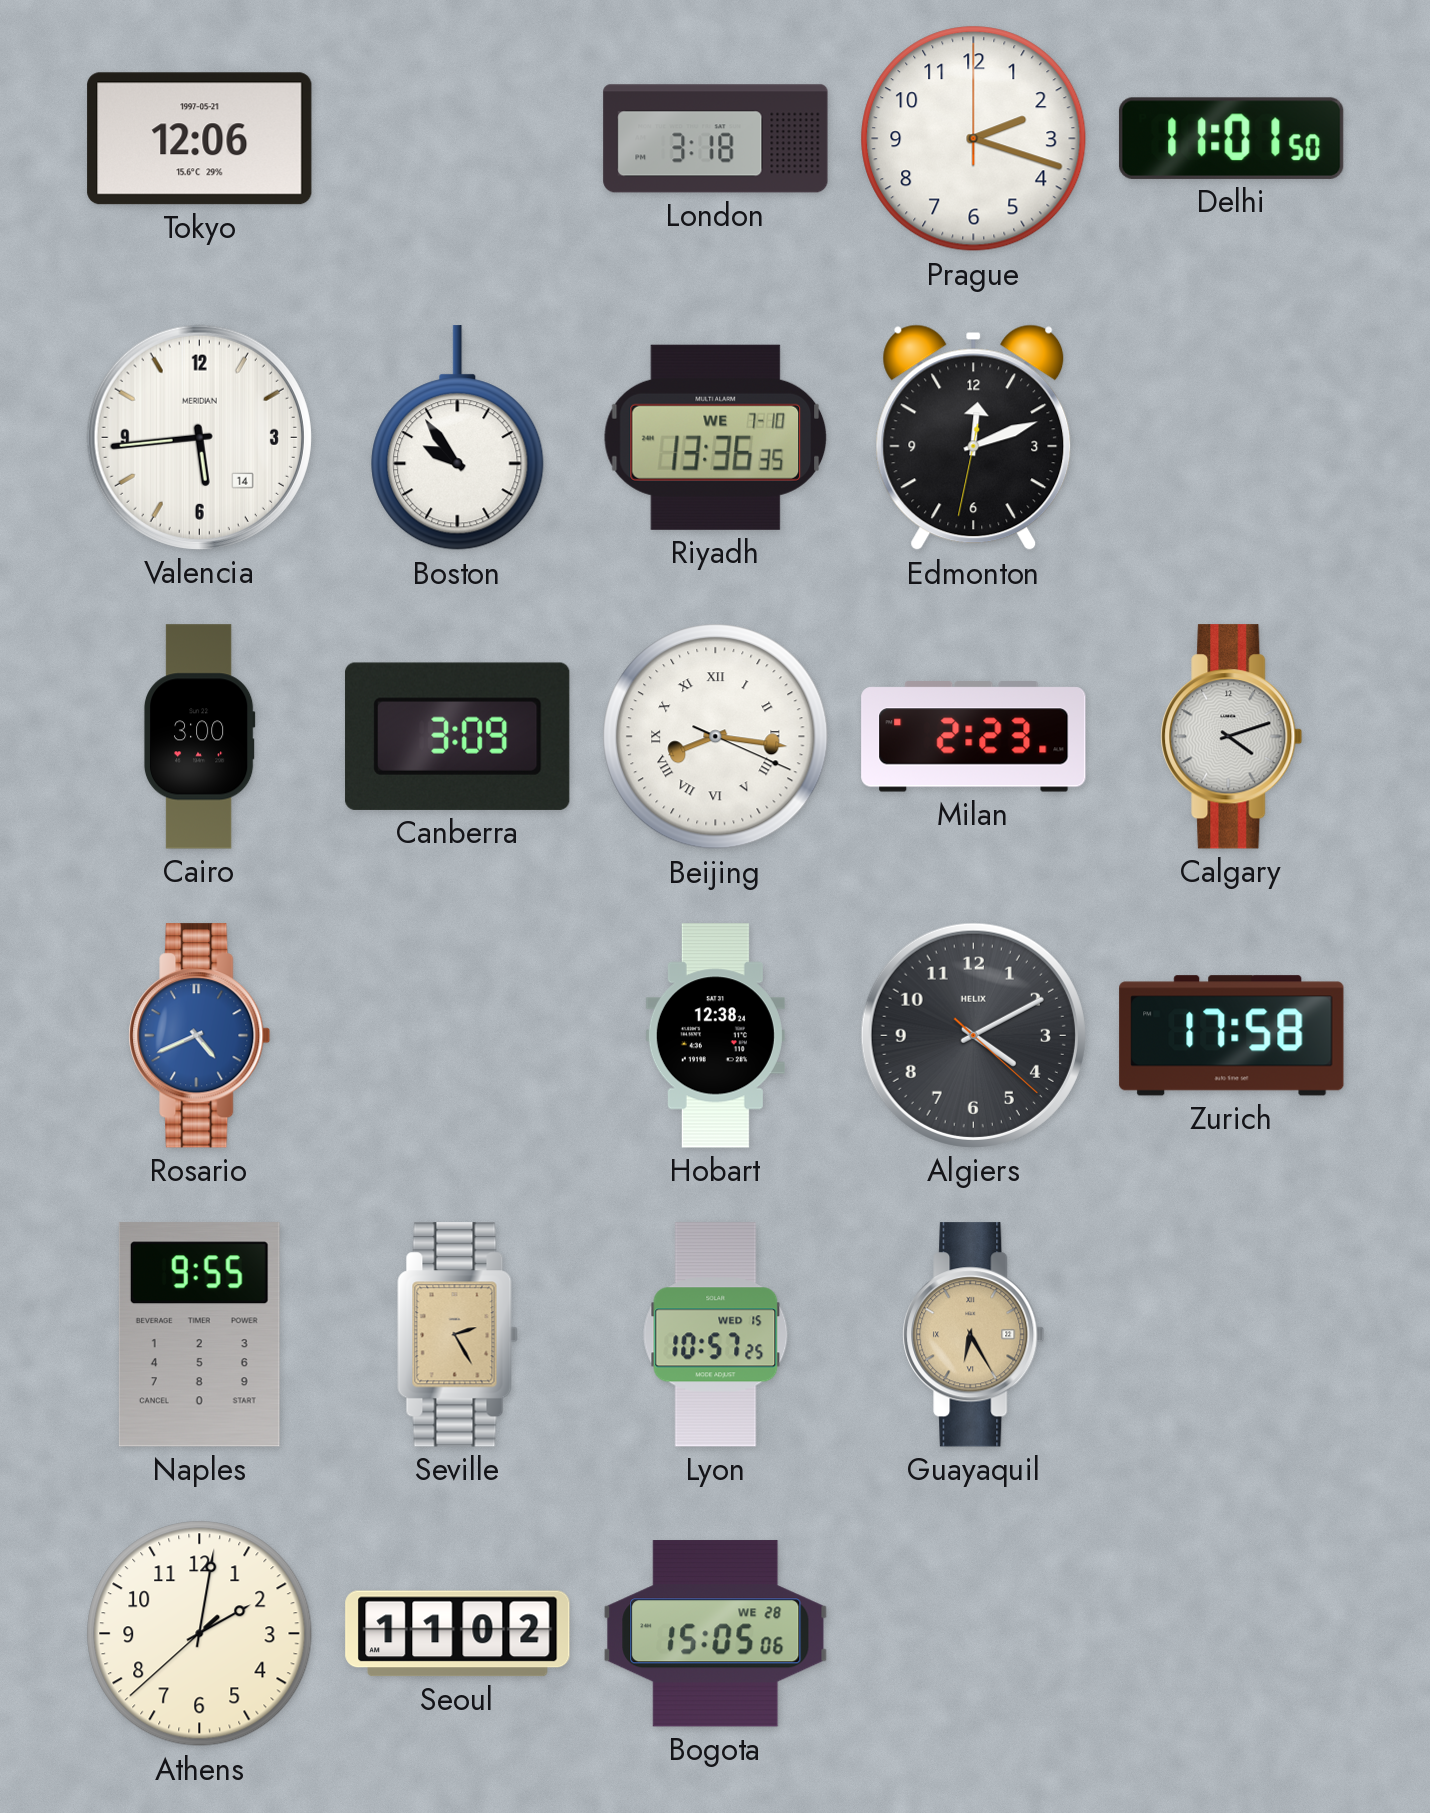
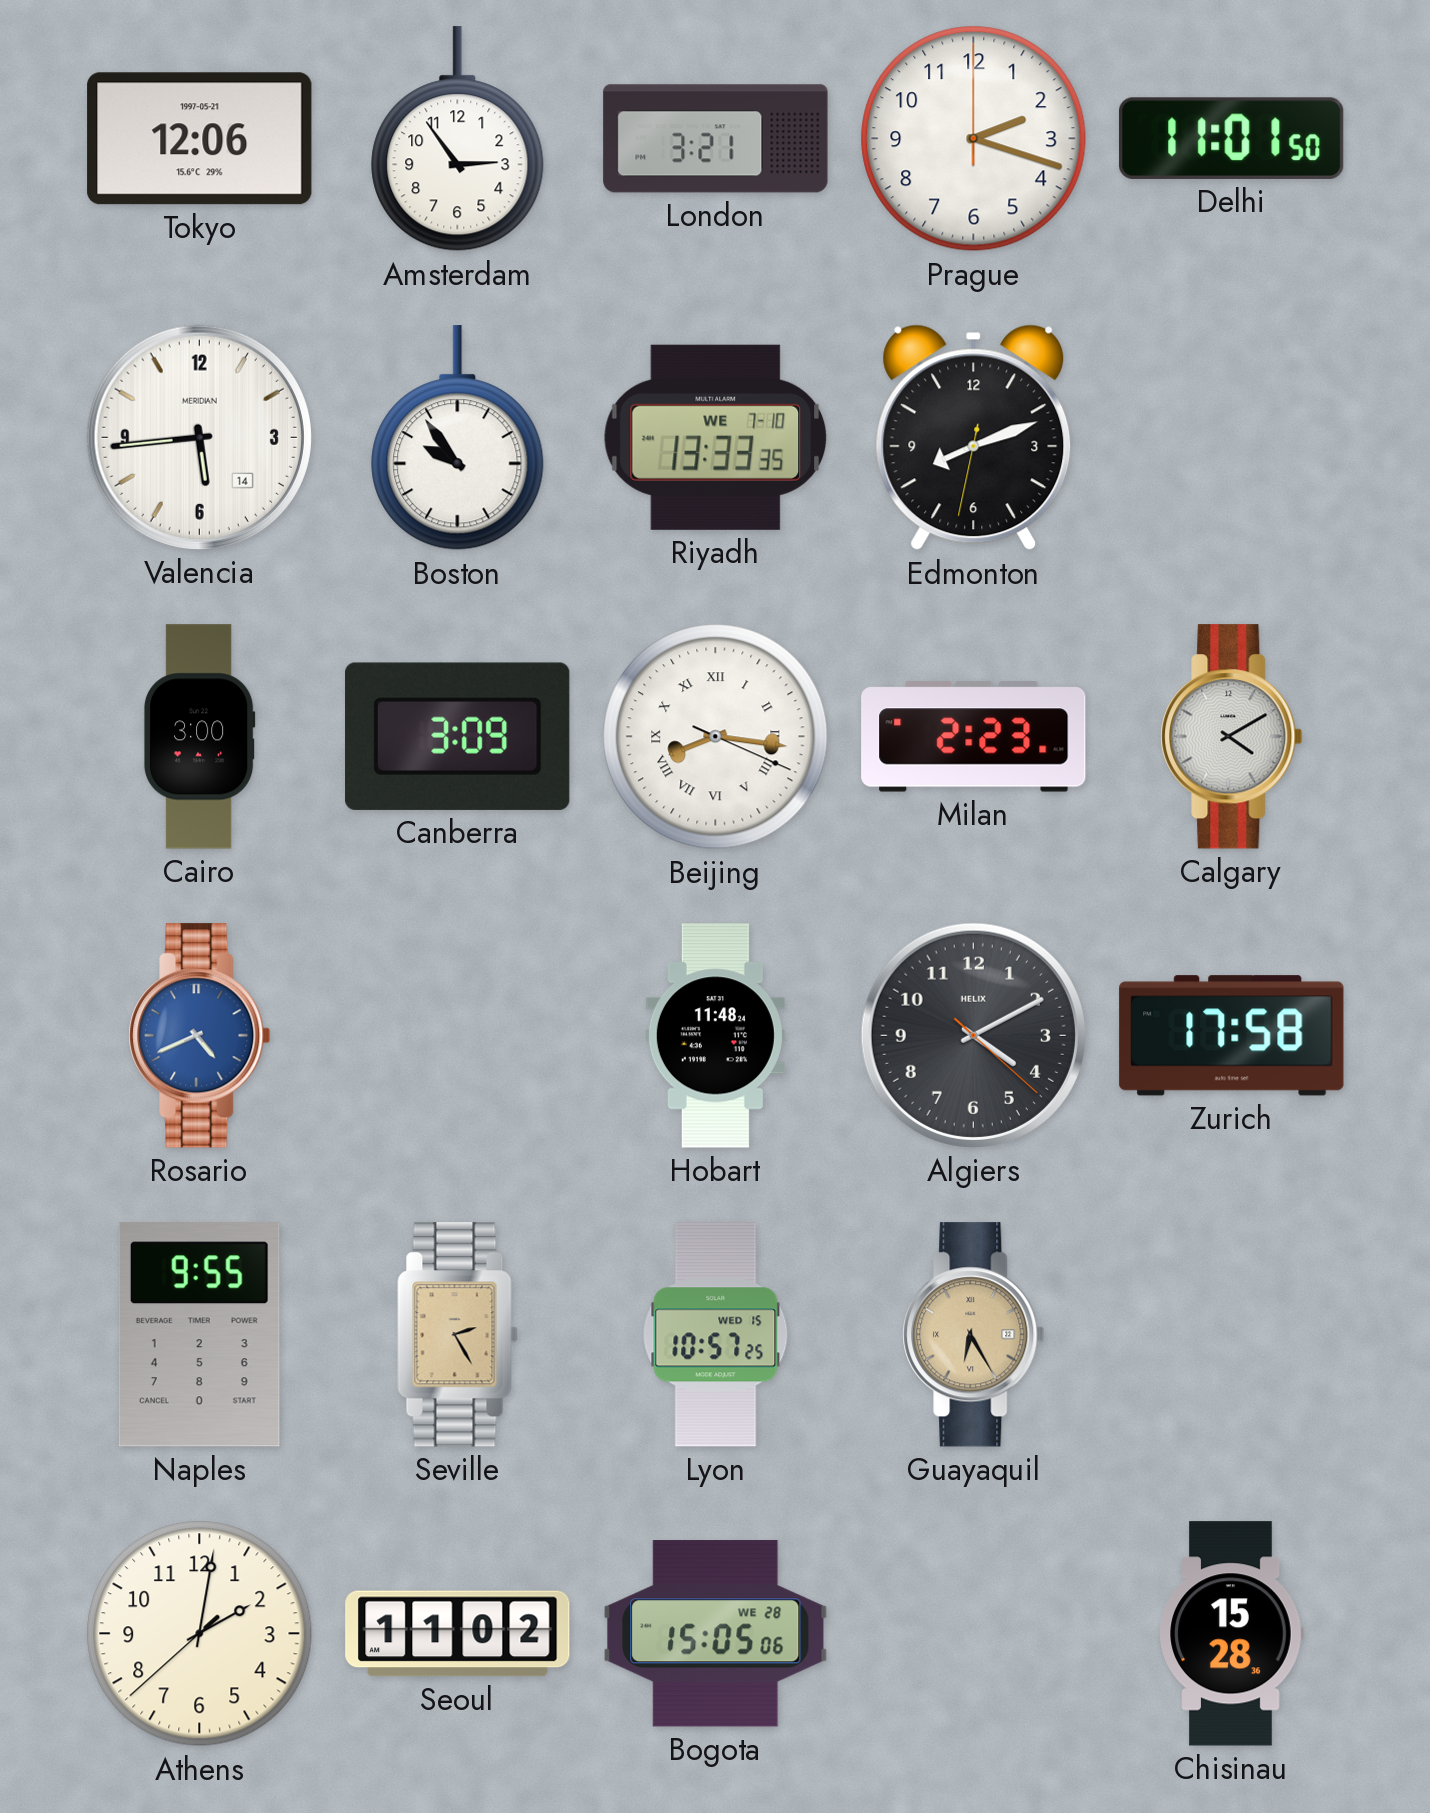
Amsterdam: none -> 2:54
London: 3:18 -> 3:21
Riyadh: 13:36 -> 13:33
Edmonton: 12:11 -> 8:11
Calgary: 4:12 -> 4:10
Hobart: 12:38 -> 11:48
Chisinau: none -> 15:28
